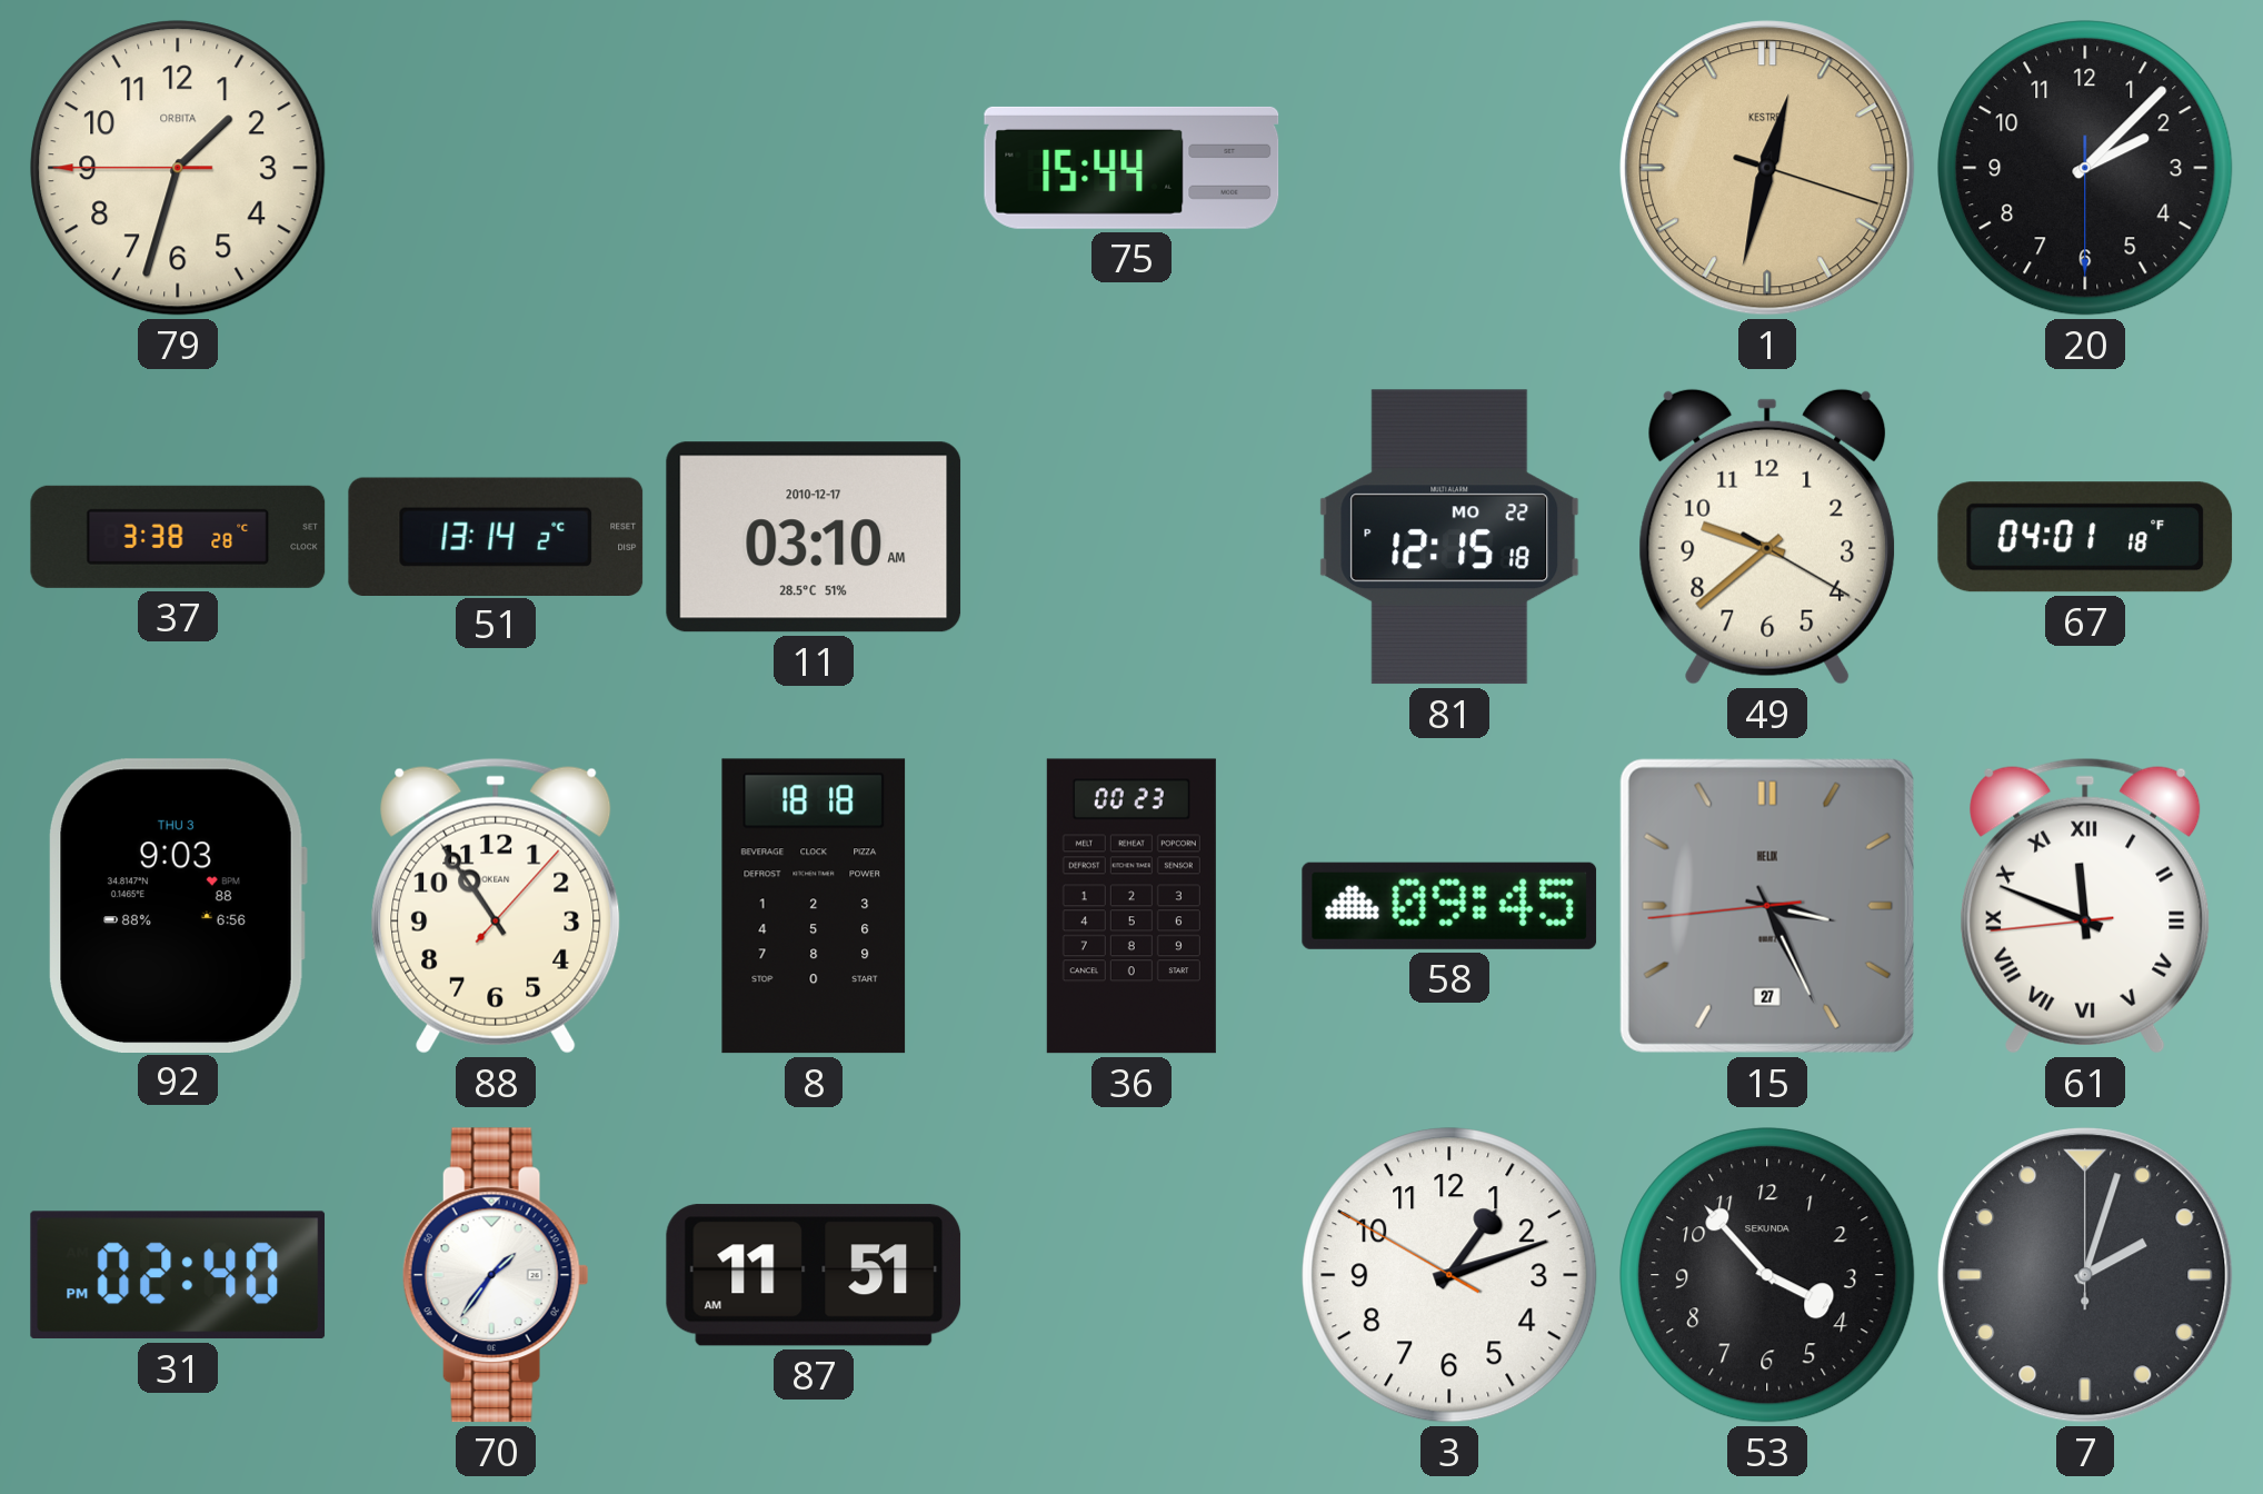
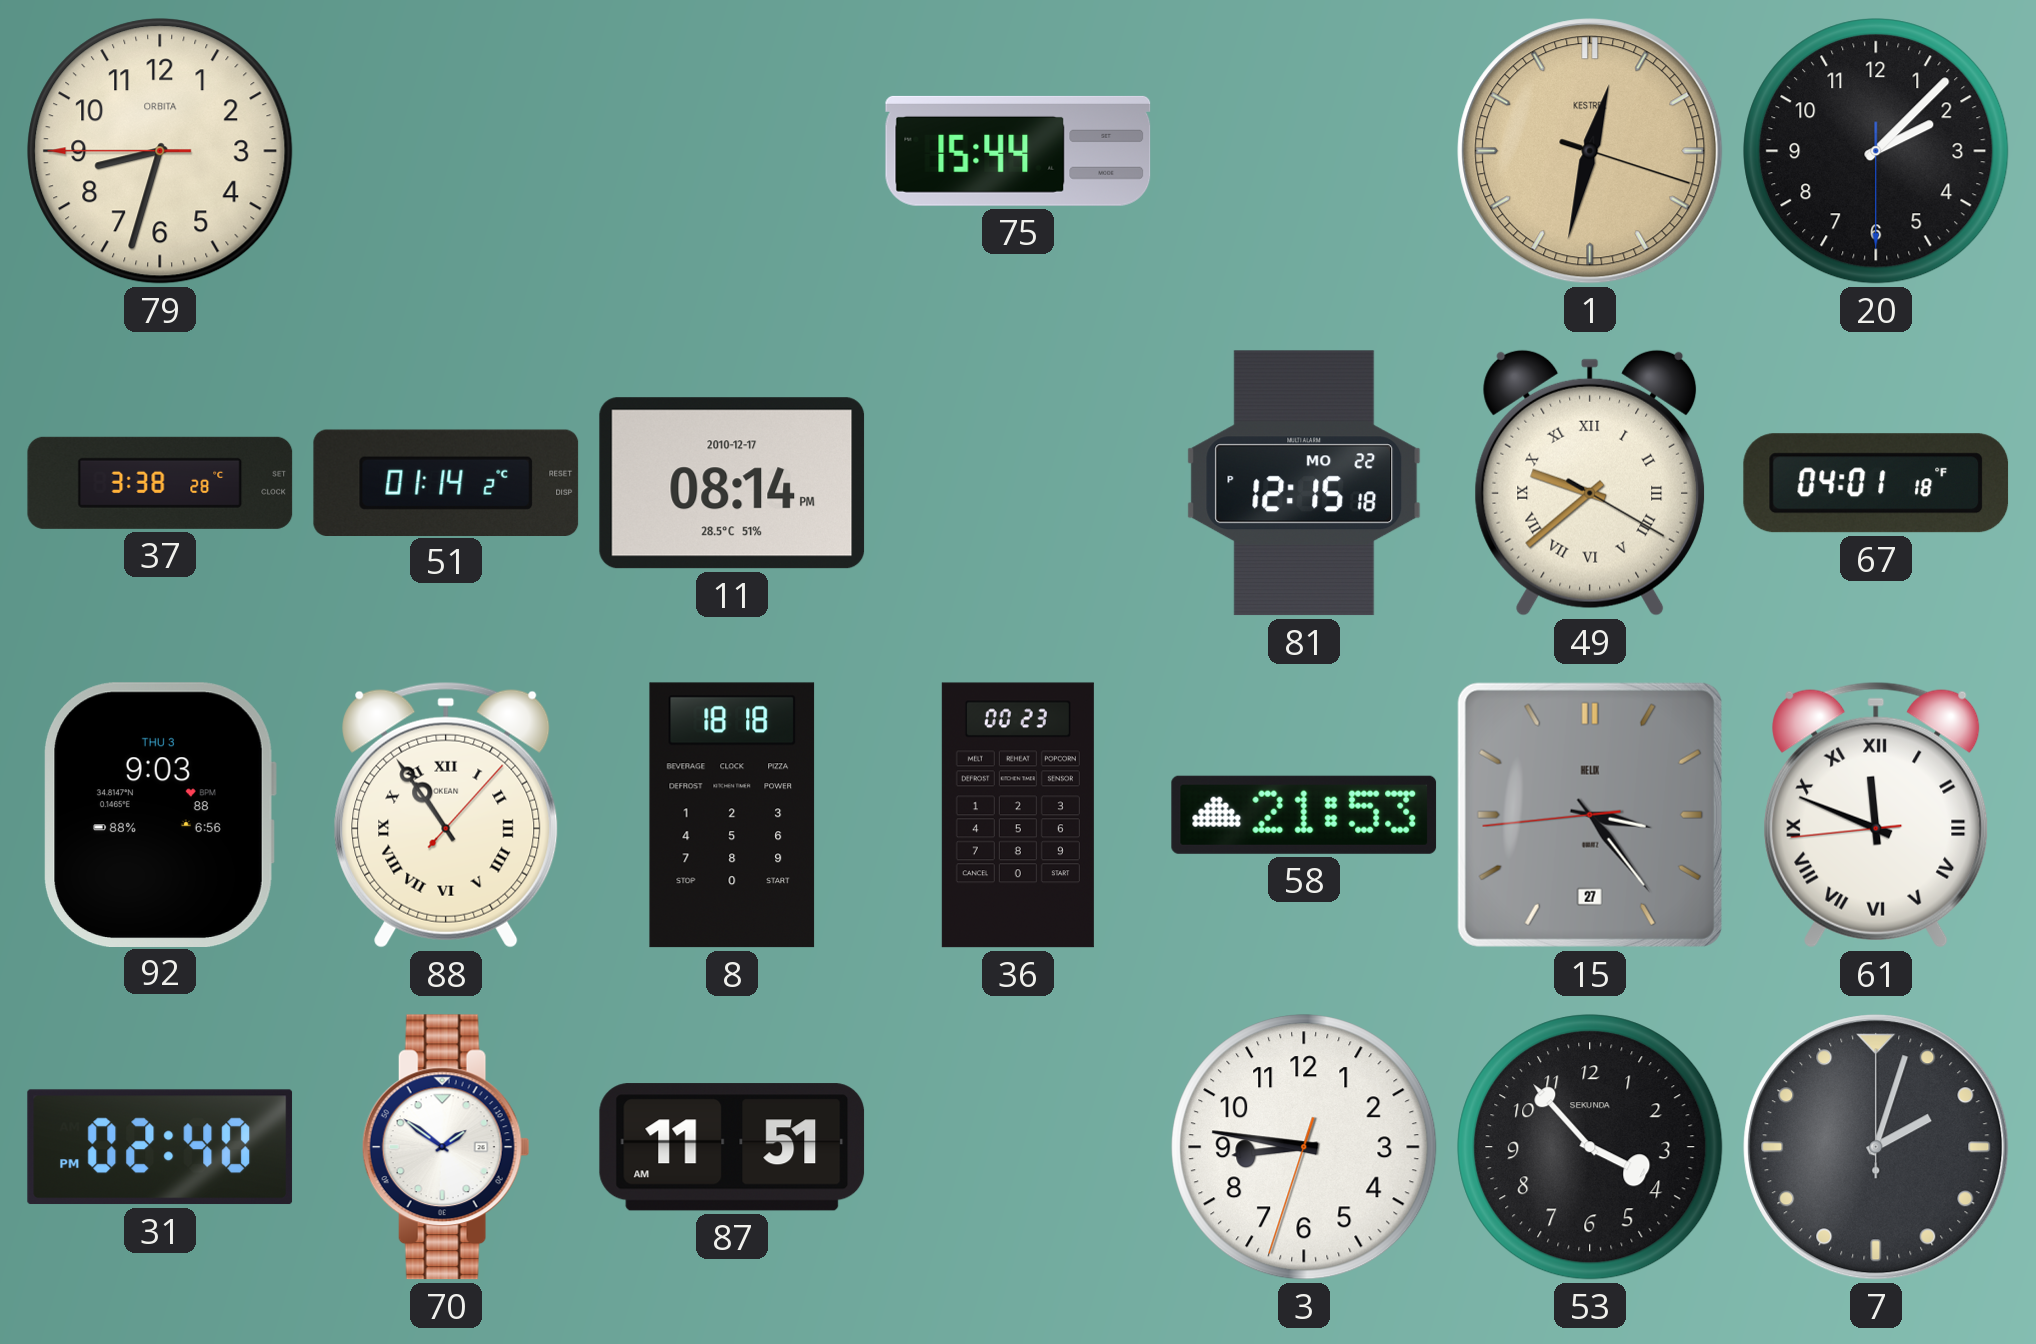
79: 1:32 -> 8:32
51: 13:14 -> 01:14
11: 03:10 -> 08:14
49 numerals: Arabic -> Roman
88 numerals: Arabic -> Roman
58: 09:45 -> 21:53
15: 3:25 -> 3:23
70: 1:36 -> 1:51
3: 1:11 -> 8:46
